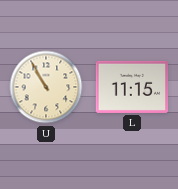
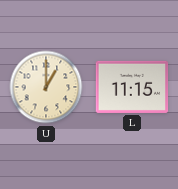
U: 10:55 -> 1:00
